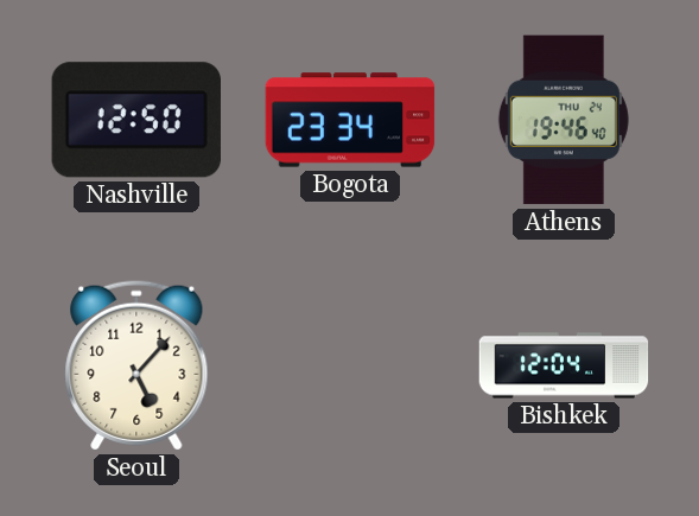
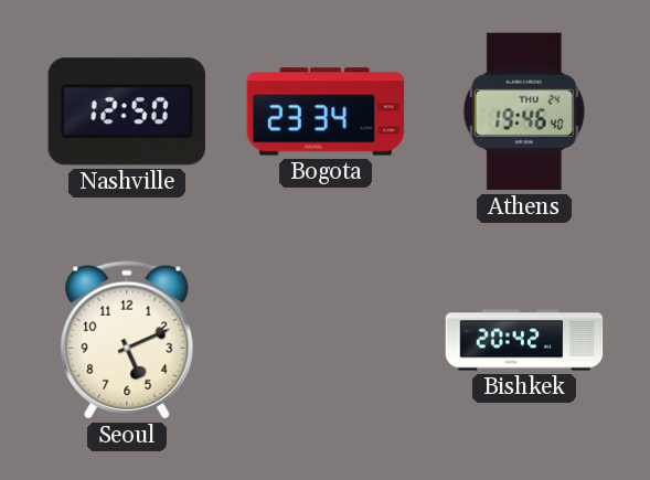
Seoul: 5:07 -> 5:11
Bishkek: 12:04 -> 20:42
